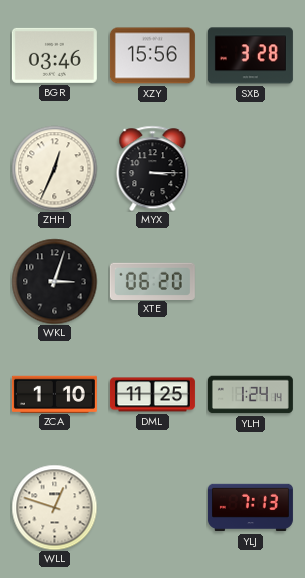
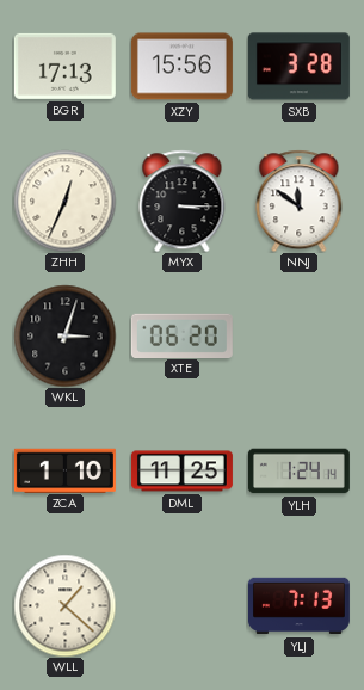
BGR: 03:46 -> 17:13
NNJ: none -> 11:51
WLL: 12:48 -> 1:22
